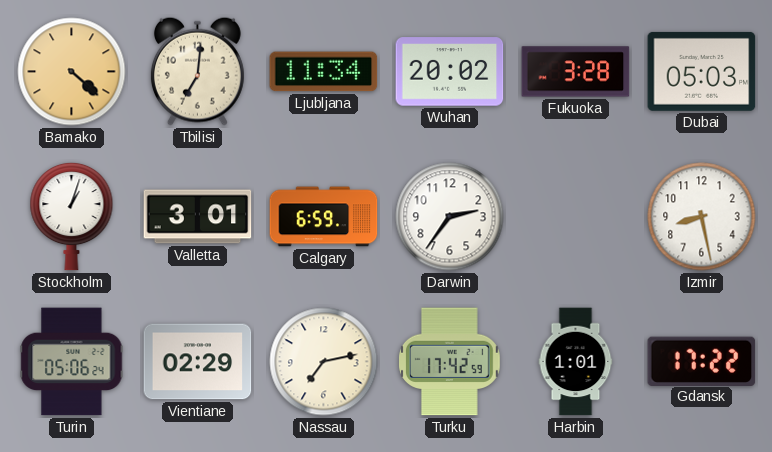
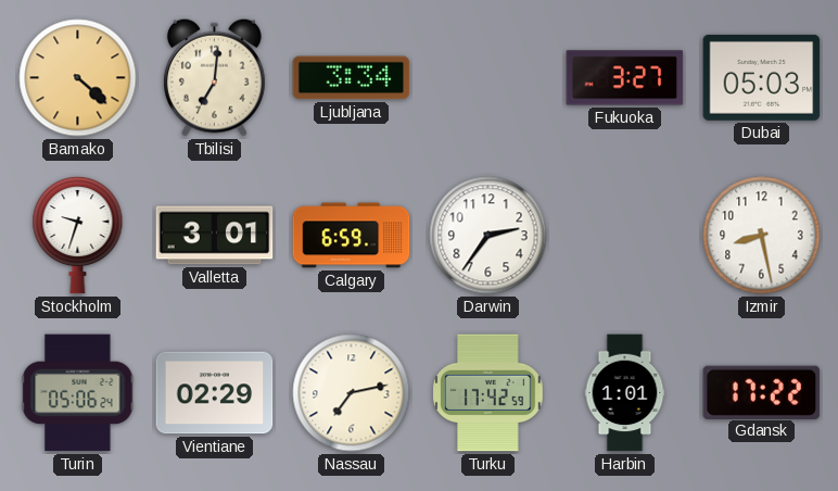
Ljubljana: 11:34 -> 3:34
Wuhan: 20:02 -> none
Fukuoka: 3:28 -> 3:27
Stockholm: 1:03 -> 9:33
